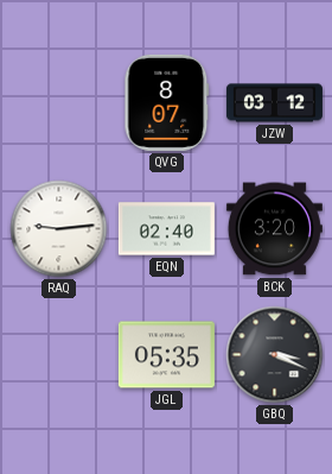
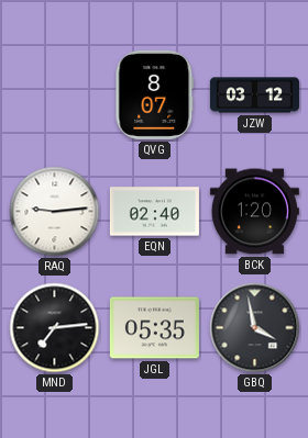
BCK: 3:20 -> 1:20
MND: none -> 7:14
GBQ: 3:19 -> 3:58
